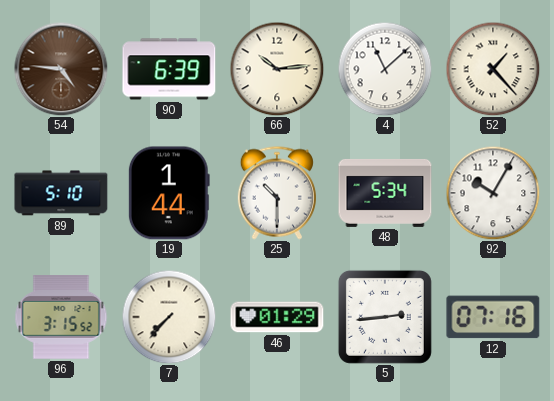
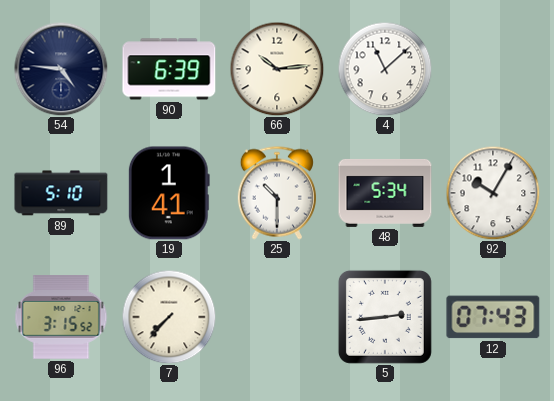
54 dial: brown -> navy
52: 1:23 -> none
19: 1:44 -> 1:41
46: 01:29 -> none
12: 07:16 -> 07:43
